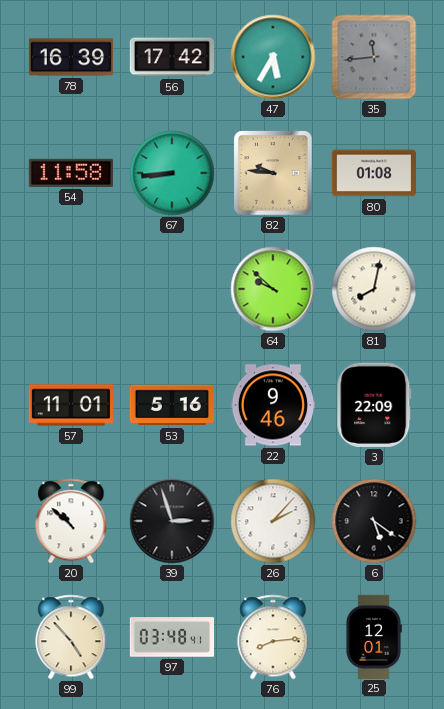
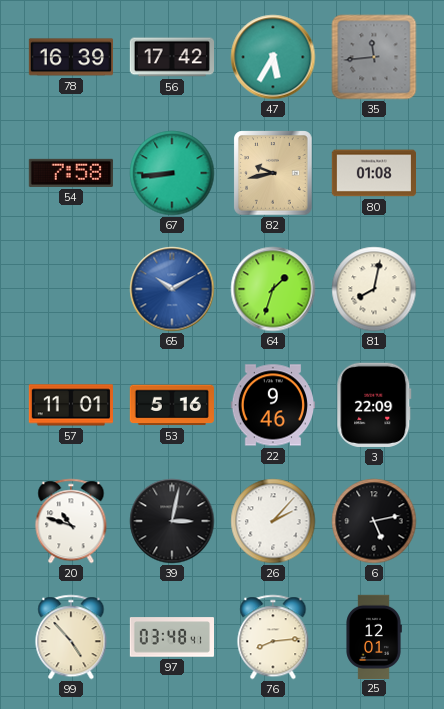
54: 11:58 -> 7:58
82: 9:46 -> 9:43
65: none -> 10:10
64: 9:52 -> 1:33
20: 10:52 -> 10:48
39: 2:57 -> 3:02
6: 5:21 -> 5:13
